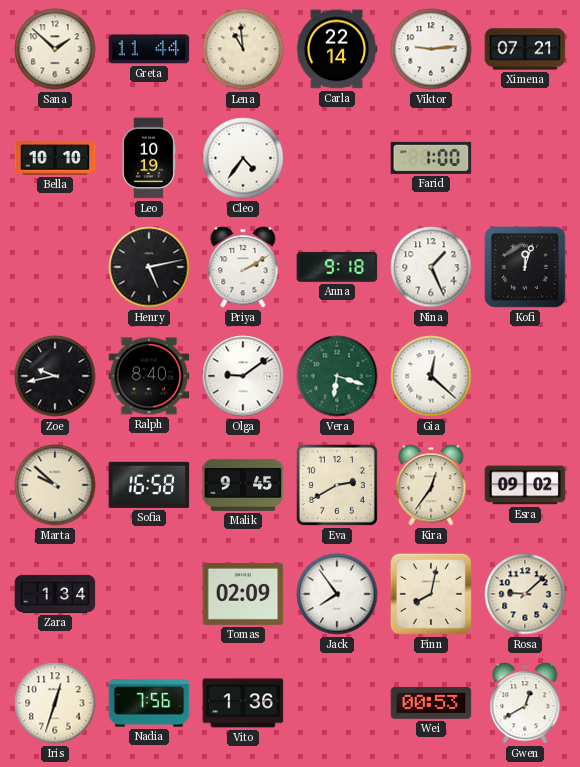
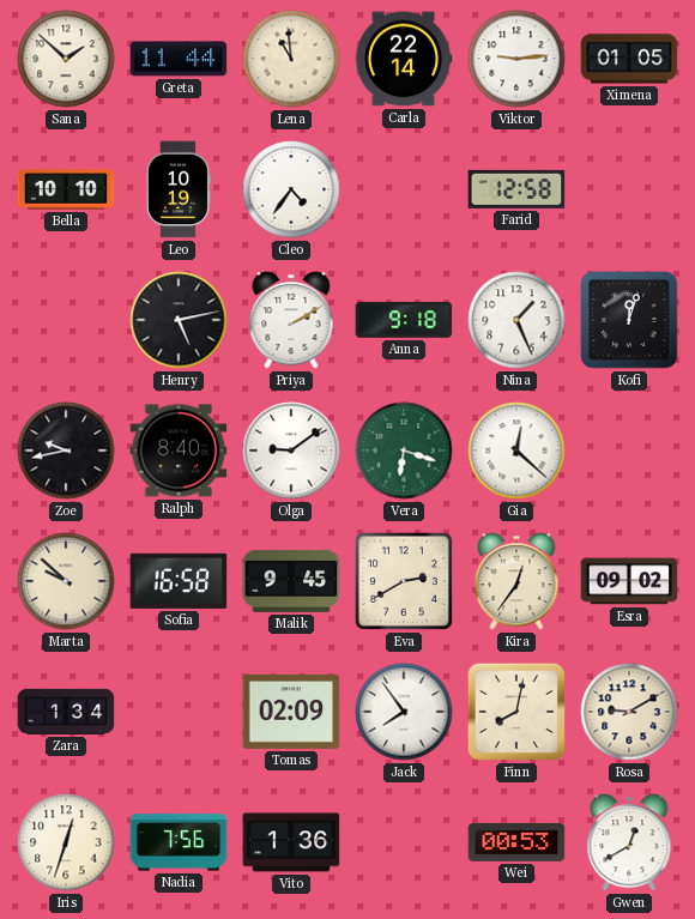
Ximena: 07:21 -> 01:05
Farid: 1:00 -> 12:58
Rosa: 9:08 -> 9:10
